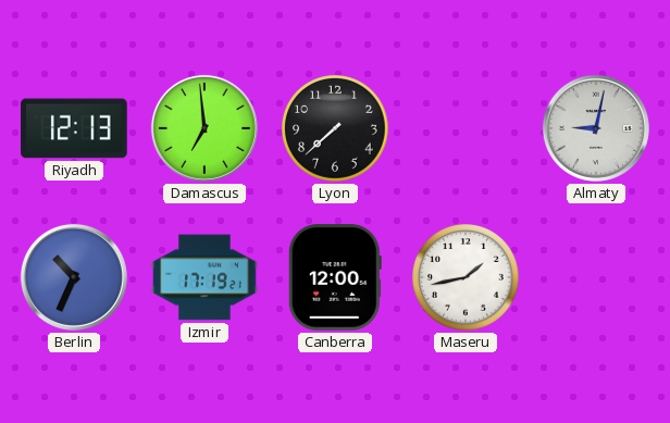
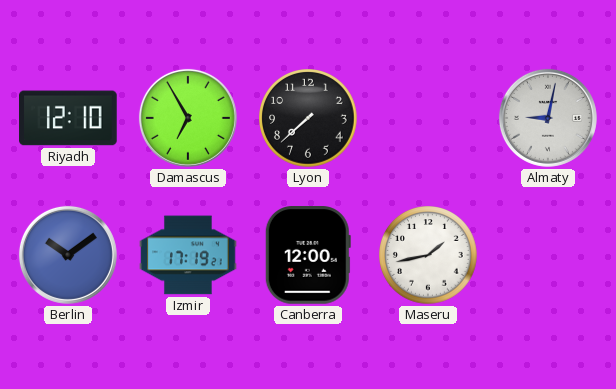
Riyadh: 12:13 -> 12:10
Damascus: 6:59 -> 6:55
Berlin: 10:34 -> 10:09
